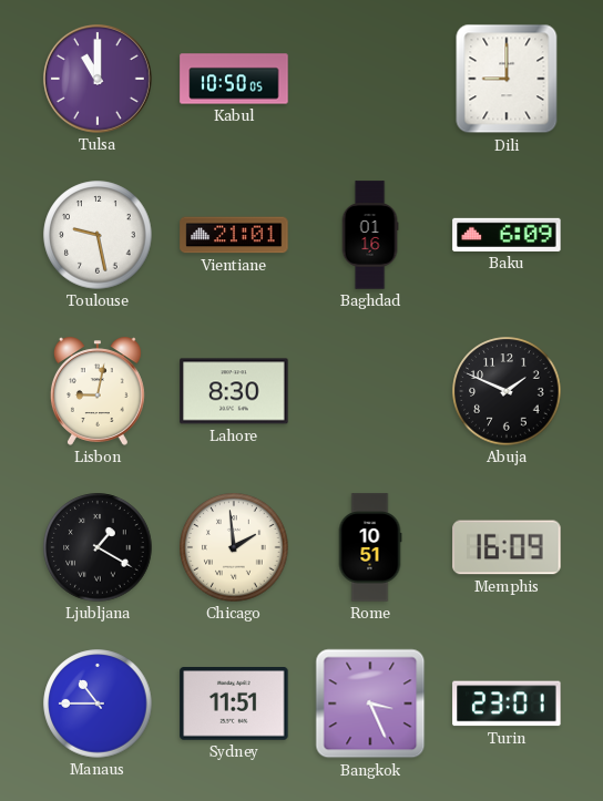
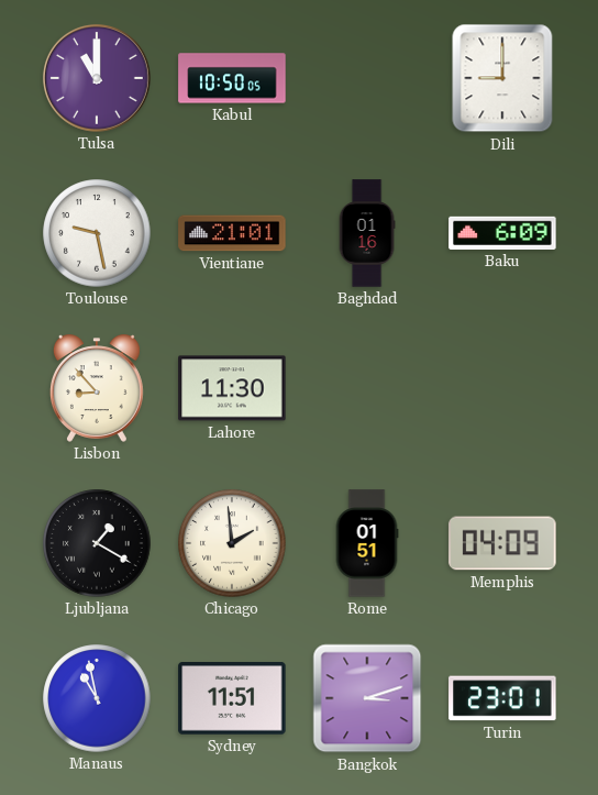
Lisbon: 9:02 -> 8:53
Lahore: 8:30 -> 11:30
Abuja: 1:49 -> none
Rome: 10:51 -> 01:51
Memphis: 16:09 -> 04:09
Manaus: 10:45 -> 10:58
Bangkok: 3:26 -> 3:12
